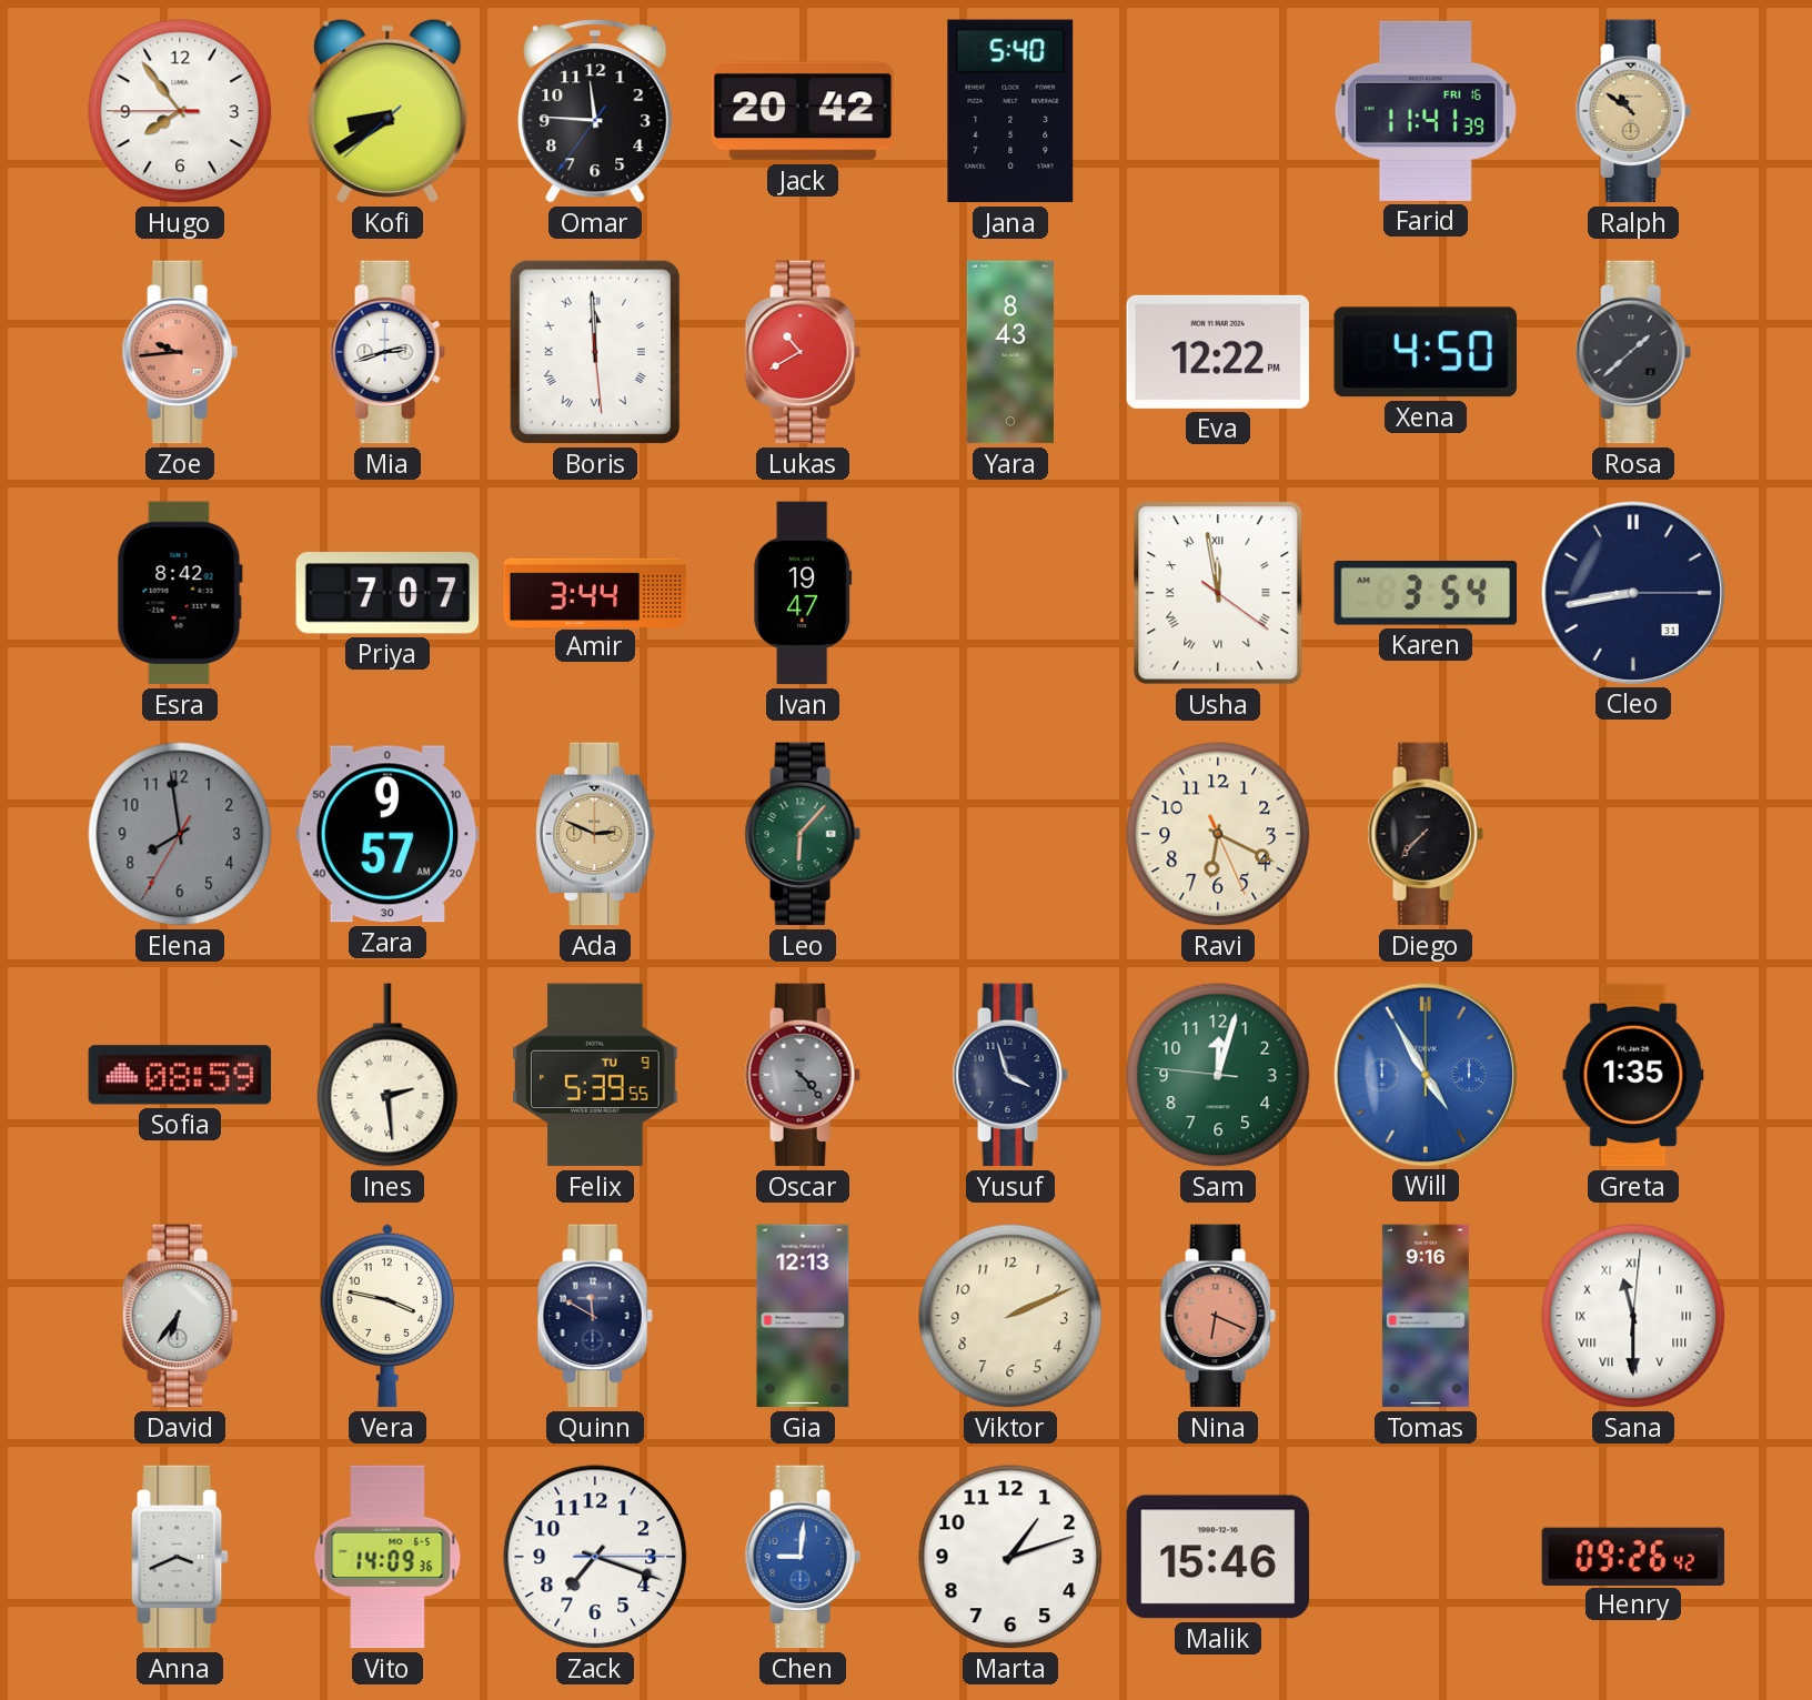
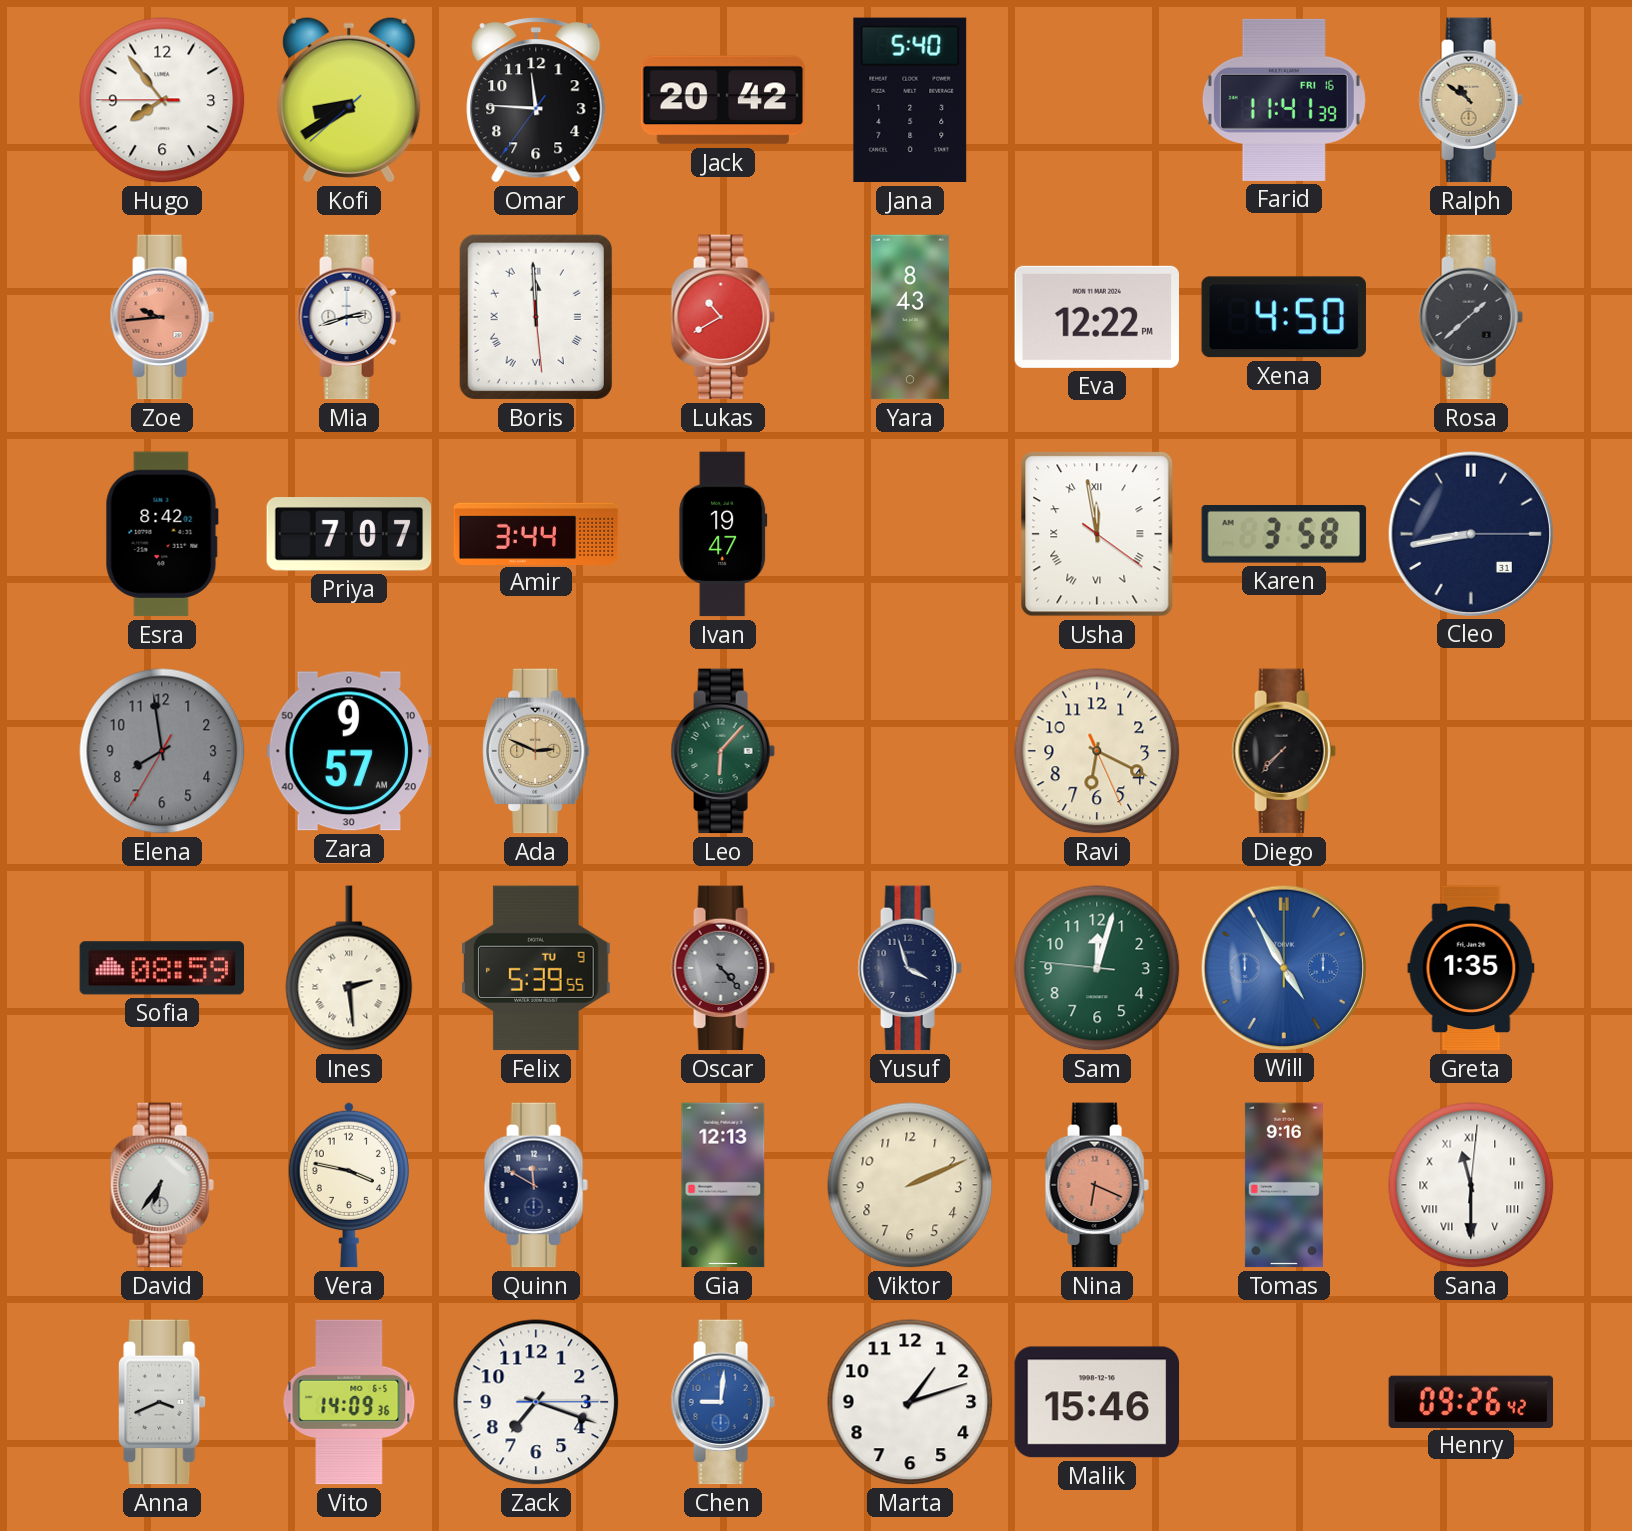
Karen: 3:54 -> 3:58
